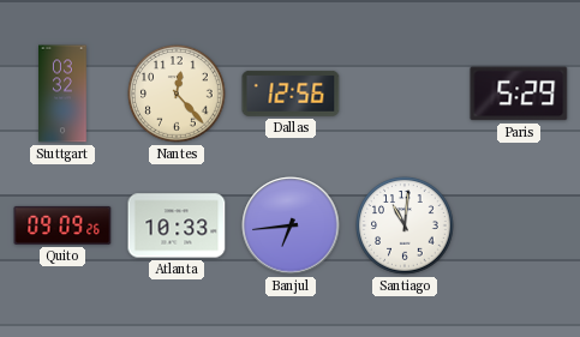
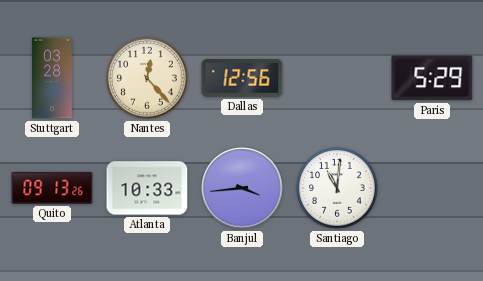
Stuttgart: 03:32 -> 03:28
Quito: 09:09 -> 09:13
Banjul: 6:44 -> 3:44
